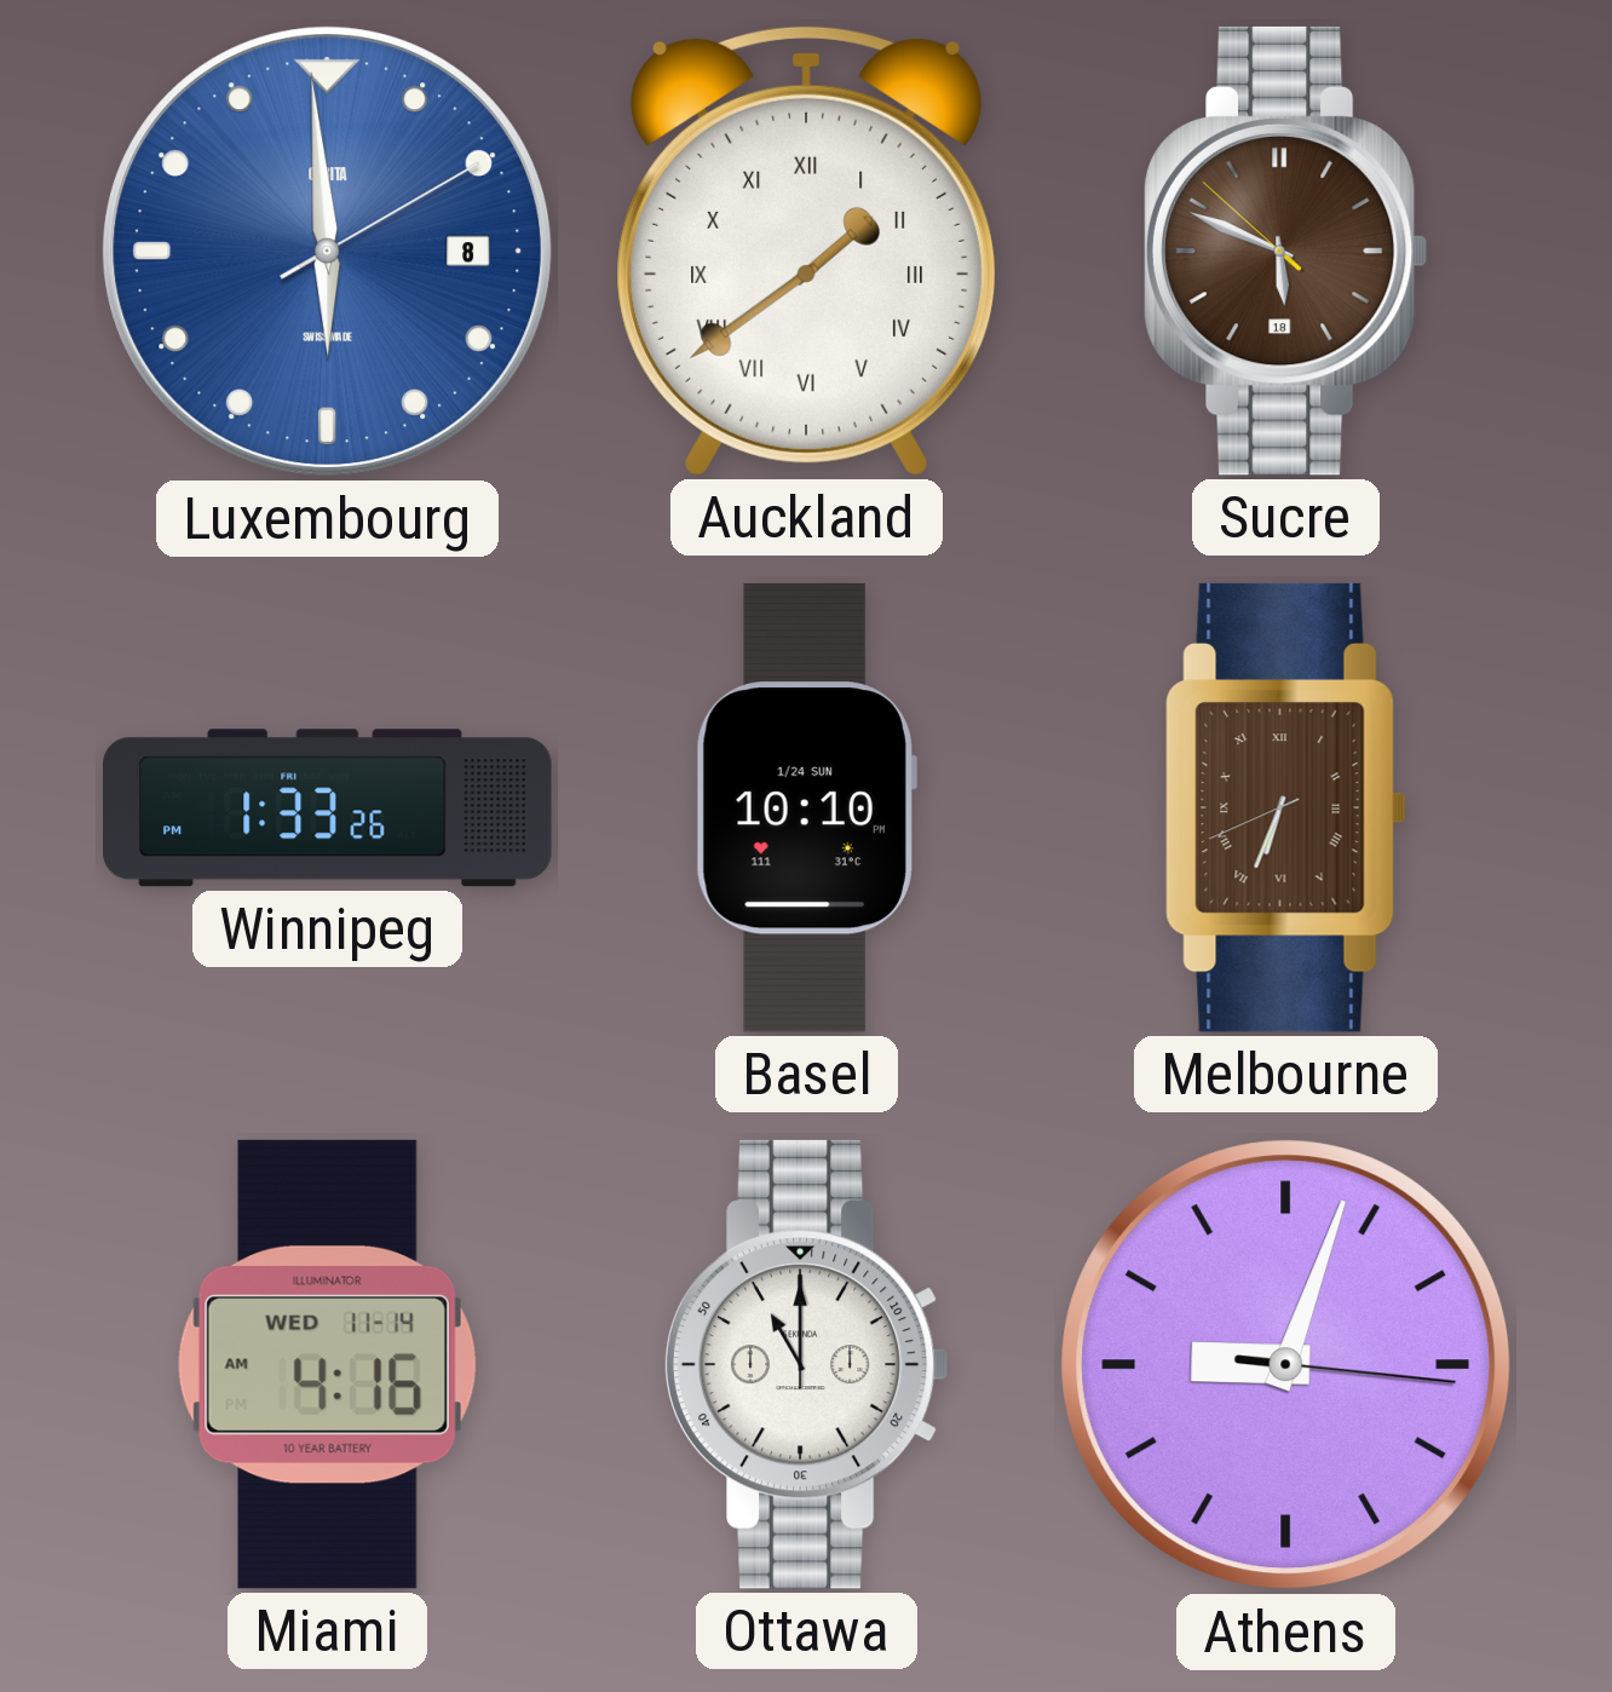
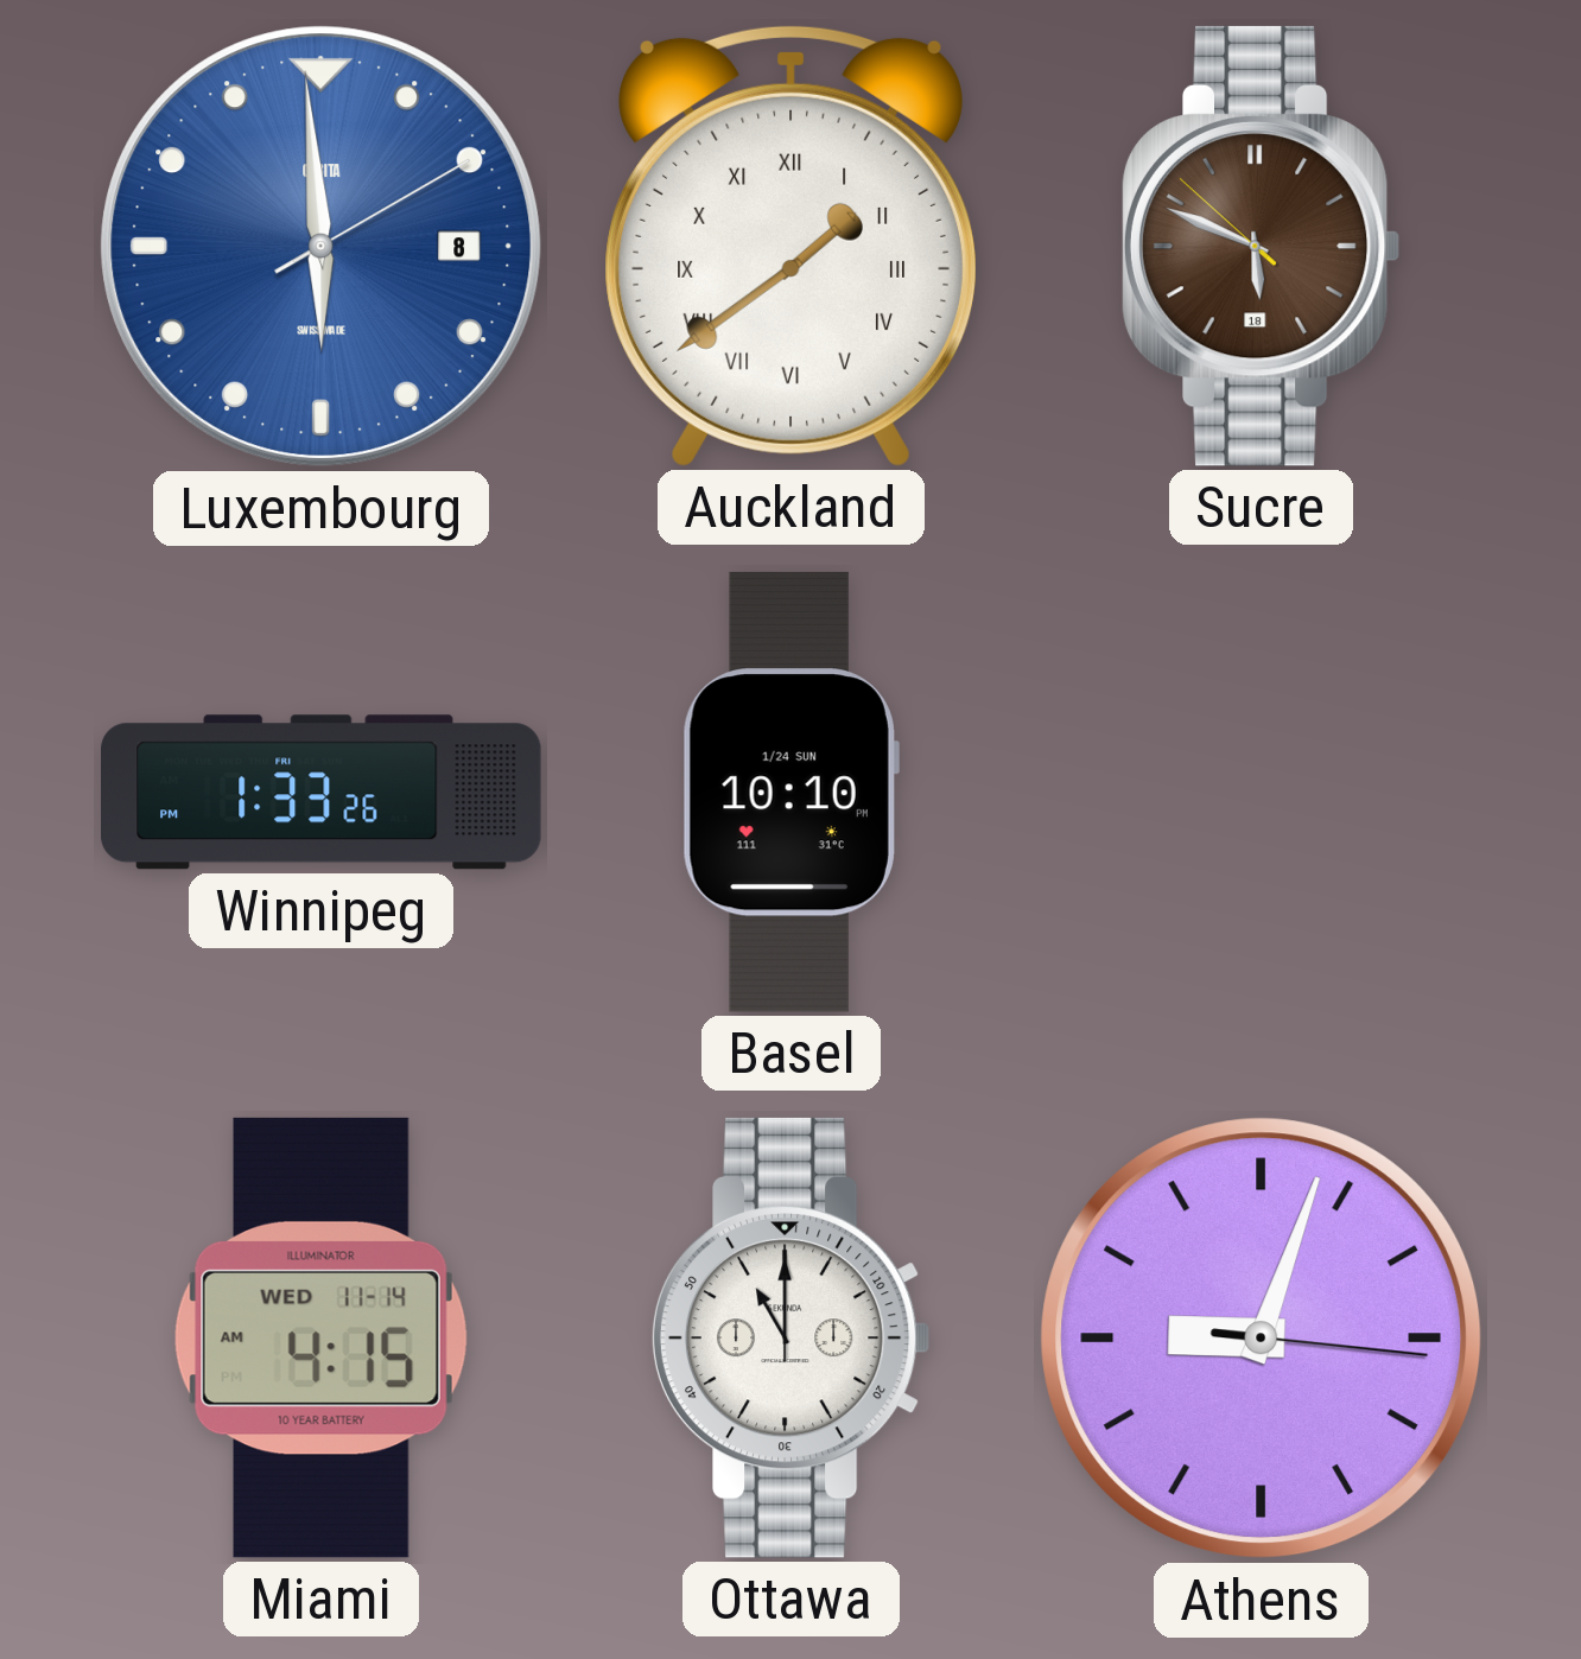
Melbourne: 6:33 -> none
Miami: 4:16 -> 4:15
